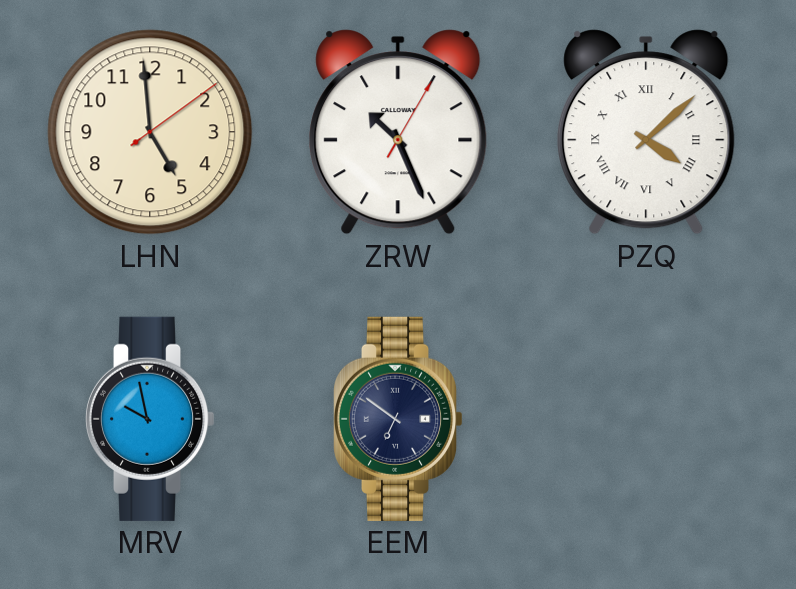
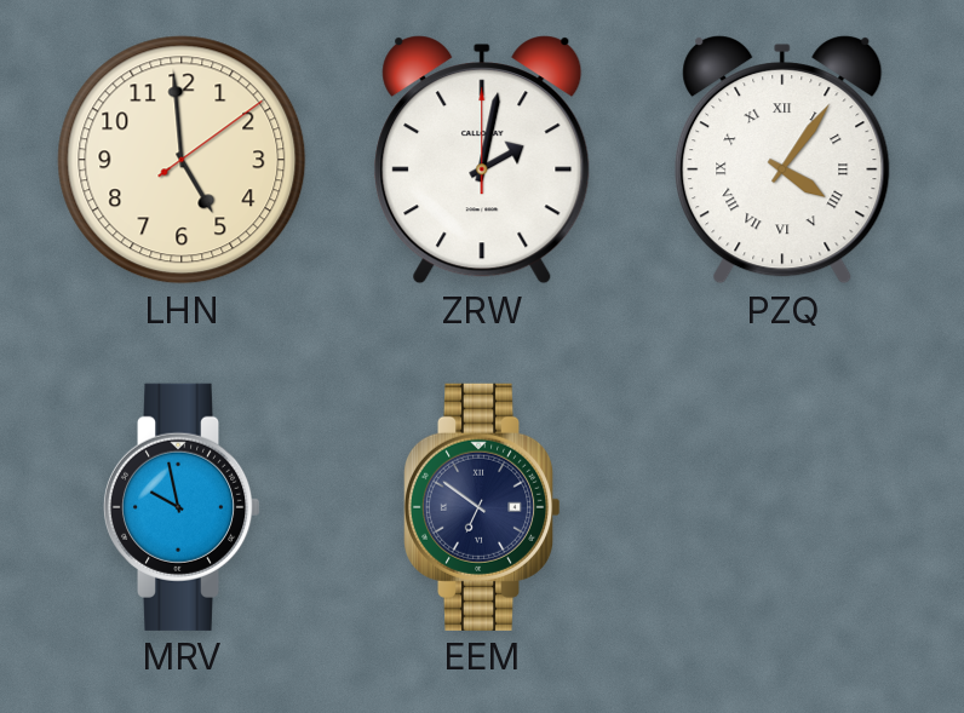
ZRW: 10:26 -> 2:02
PZQ: 4:08 -> 4:06
